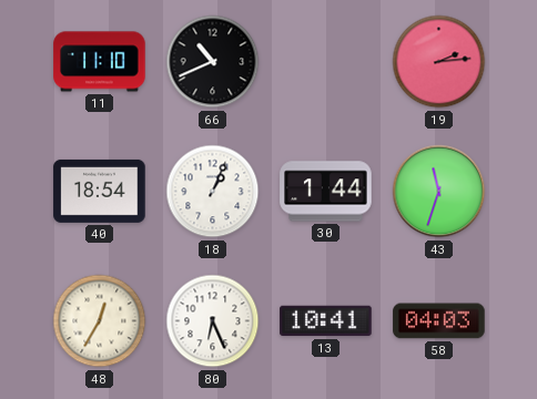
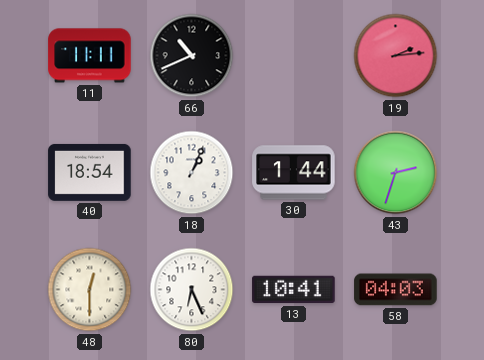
11: 11:10 -> 11:11
43: 11:33 -> 2:33
48: 12:35 -> 12:30
